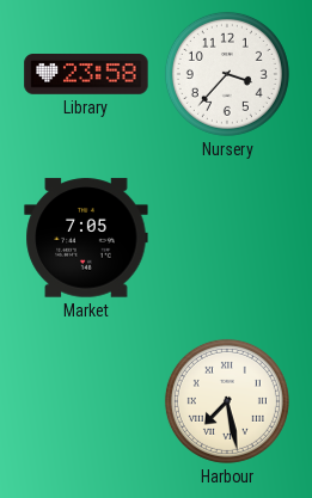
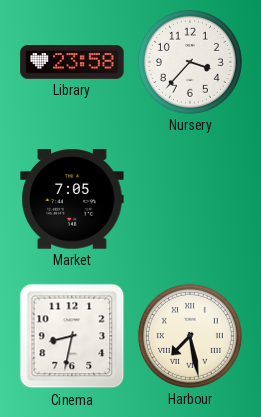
Cinema: none -> 8:32
